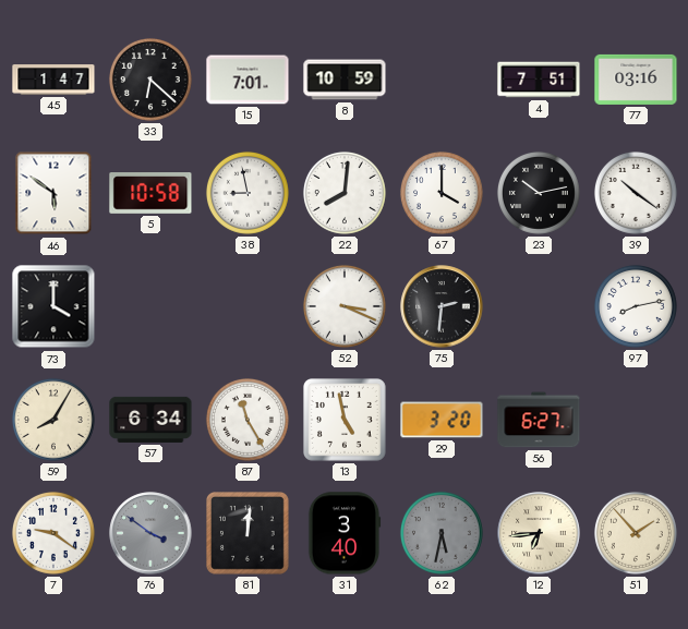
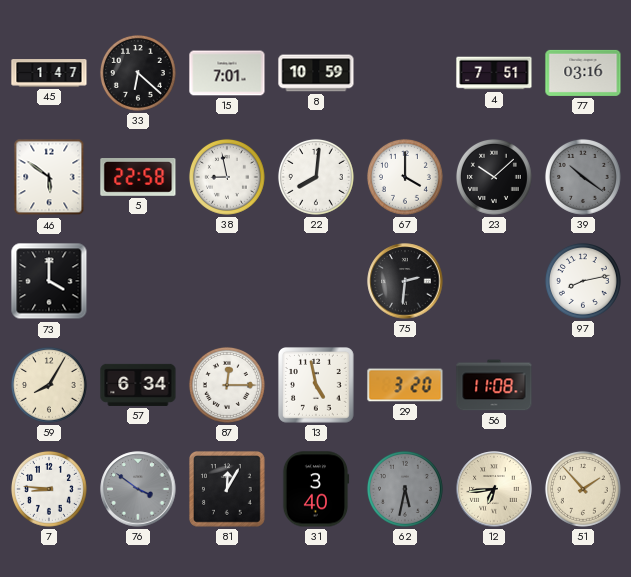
5: 10:58 -> 22:58
23: 10:13 -> 10:08
39 dial: white -> grey
52: 3:19 -> none
87: 11:25 -> 12:15
56: 6:27 -> 11:08
7: 9:21 -> 8:46
81: 12:01 -> 12:05
